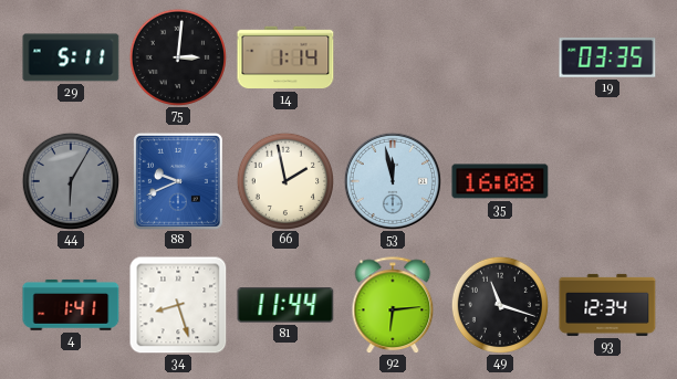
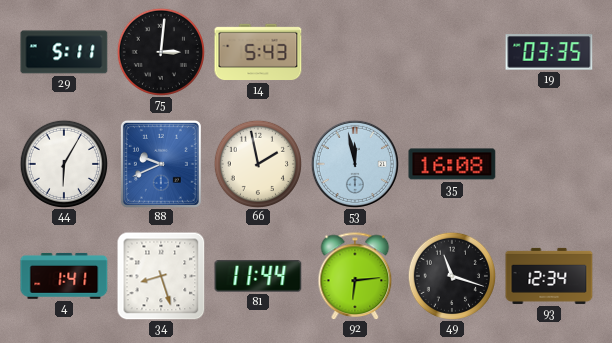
14: 1:14 -> 5:43
44 dial: grey -> white
